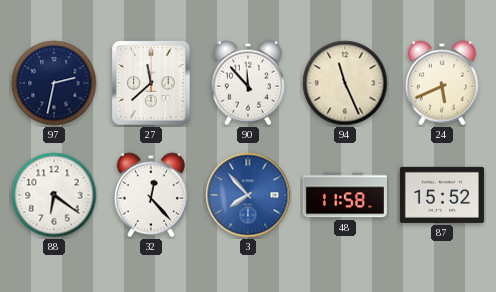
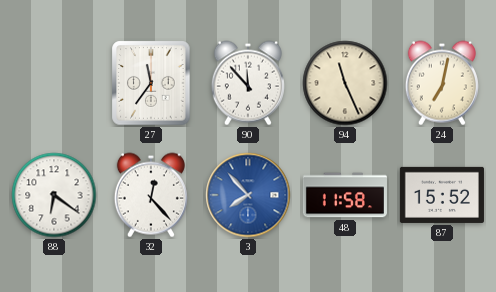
97: 2:32 -> none
27: 11:38 -> 11:36
24: 5:41 -> 7:02
